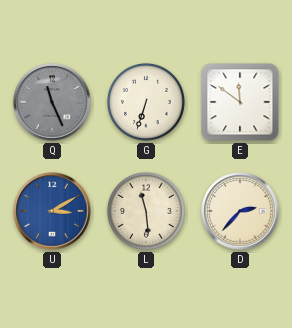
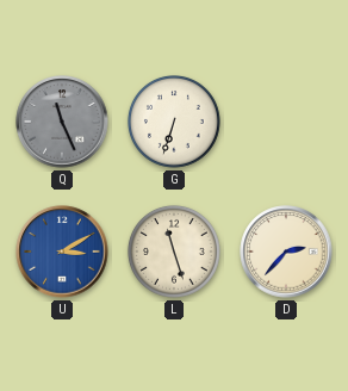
E: 11:51 -> none
L: 11:29 -> 11:27
